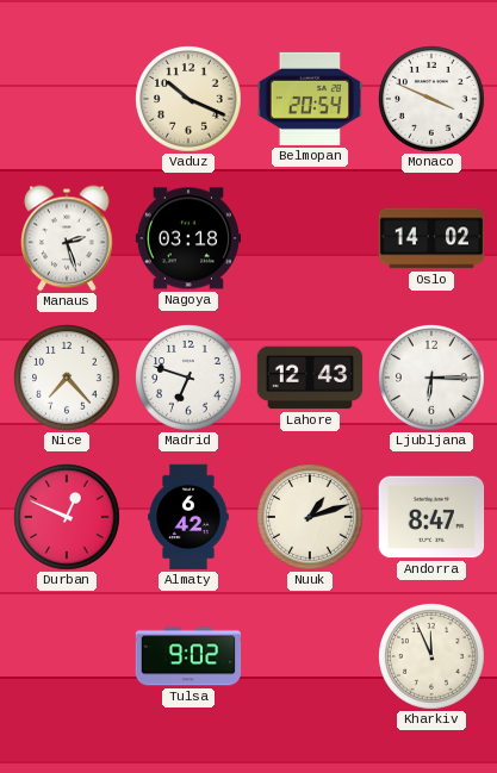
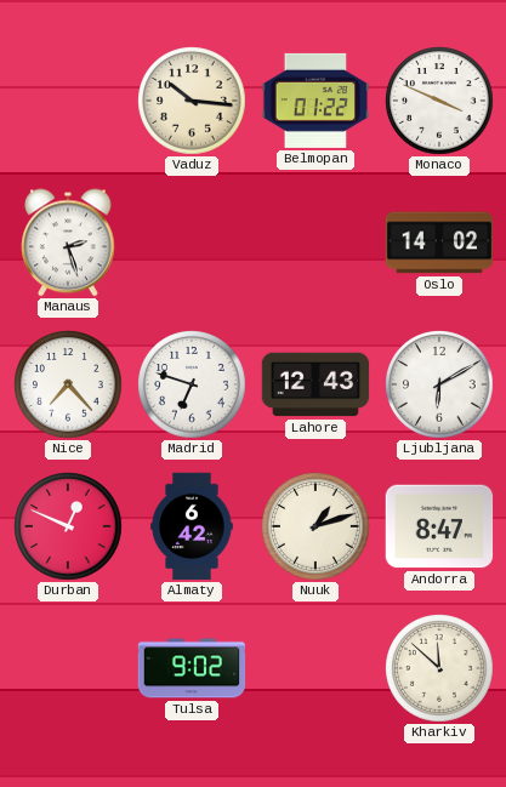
Vaduz: 10:19 -> 10:16
Belmopan: 20:54 -> 01:22
Nagoya: 03:18 -> none
Ljubljana: 6:15 -> 6:10
Kharkiv: 11:56 -> 11:52
